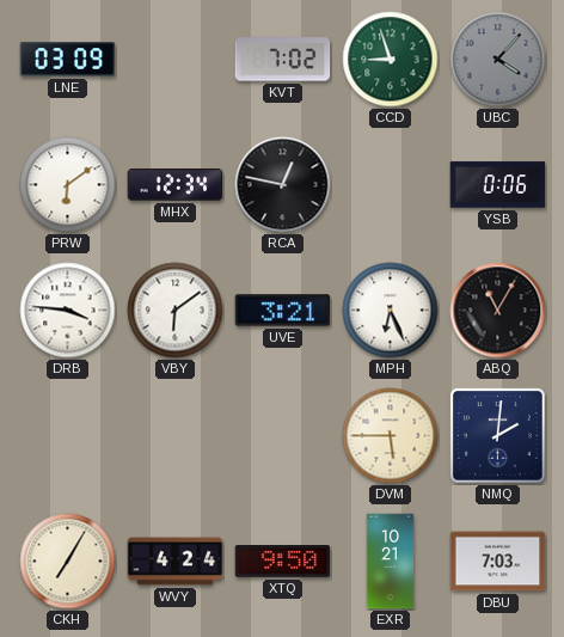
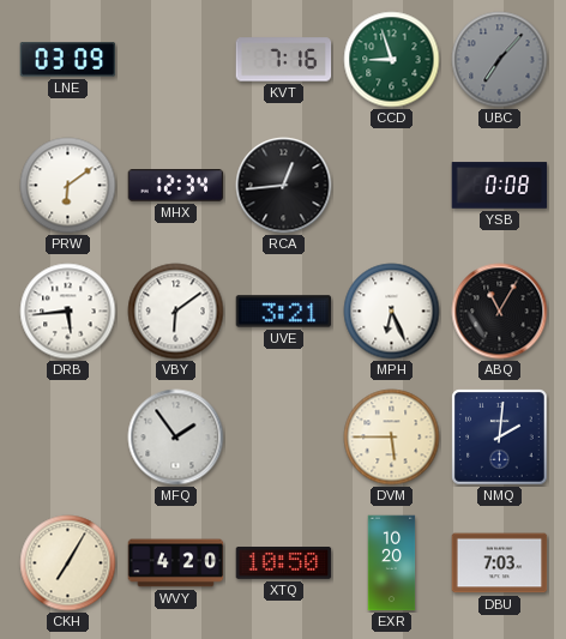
KVT: 7:02 -> 7:16
UBC: 4:07 -> 7:07
RCA: 12:47 -> 12:44
YSB: 0:06 -> 0:08
DRB: 3:46 -> 5:44
MFQ: none -> 1:54
WVY: 4:24 -> 4:20
XTQ: 9:50 -> 10:50
EXR: 10:21 -> 10:20
